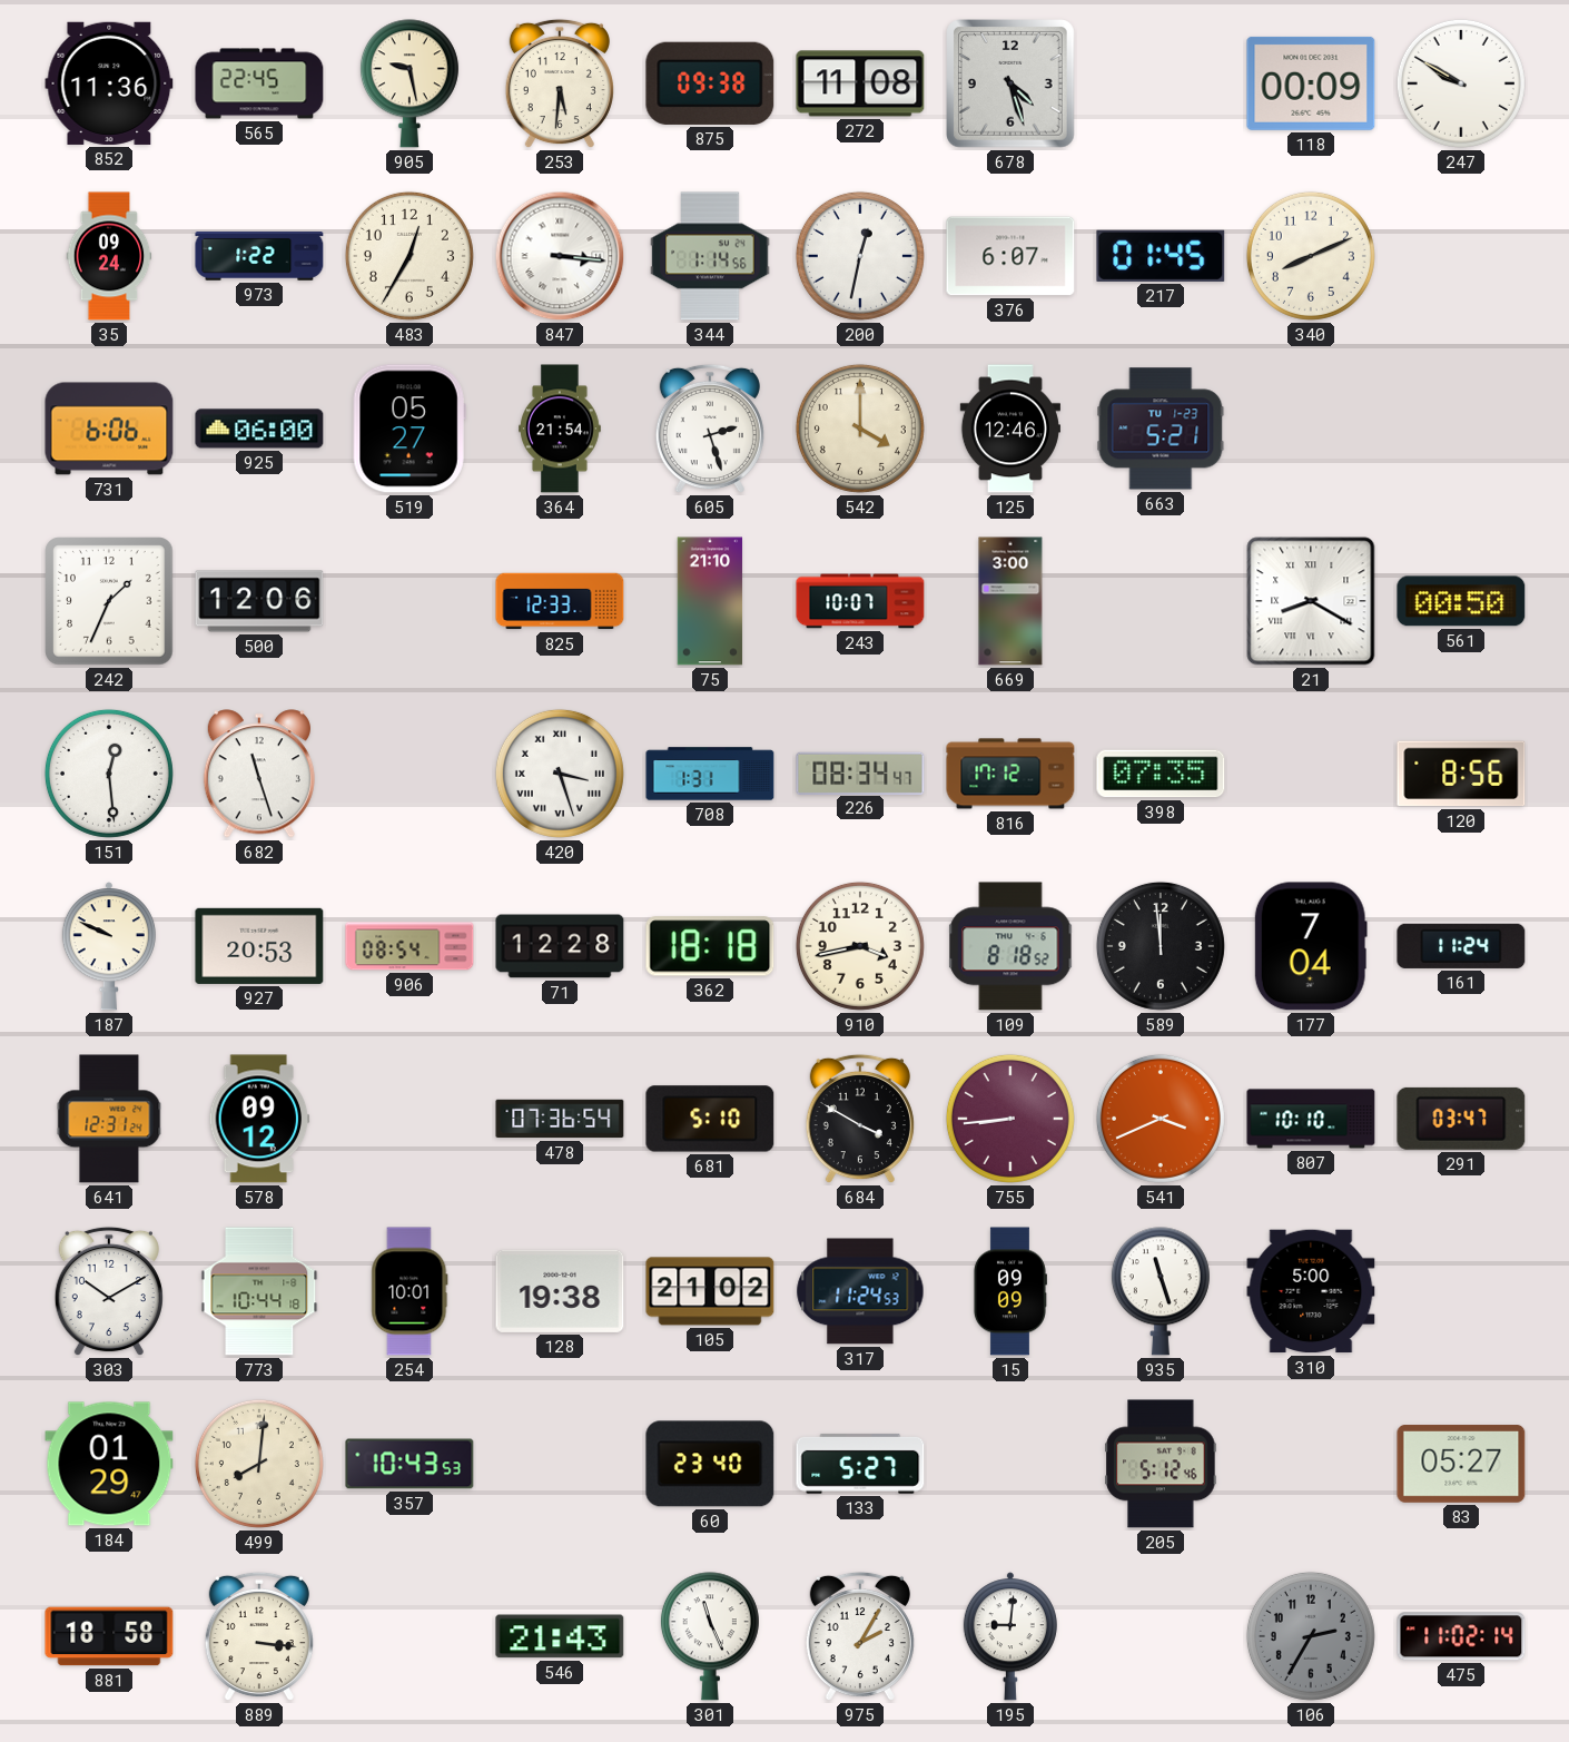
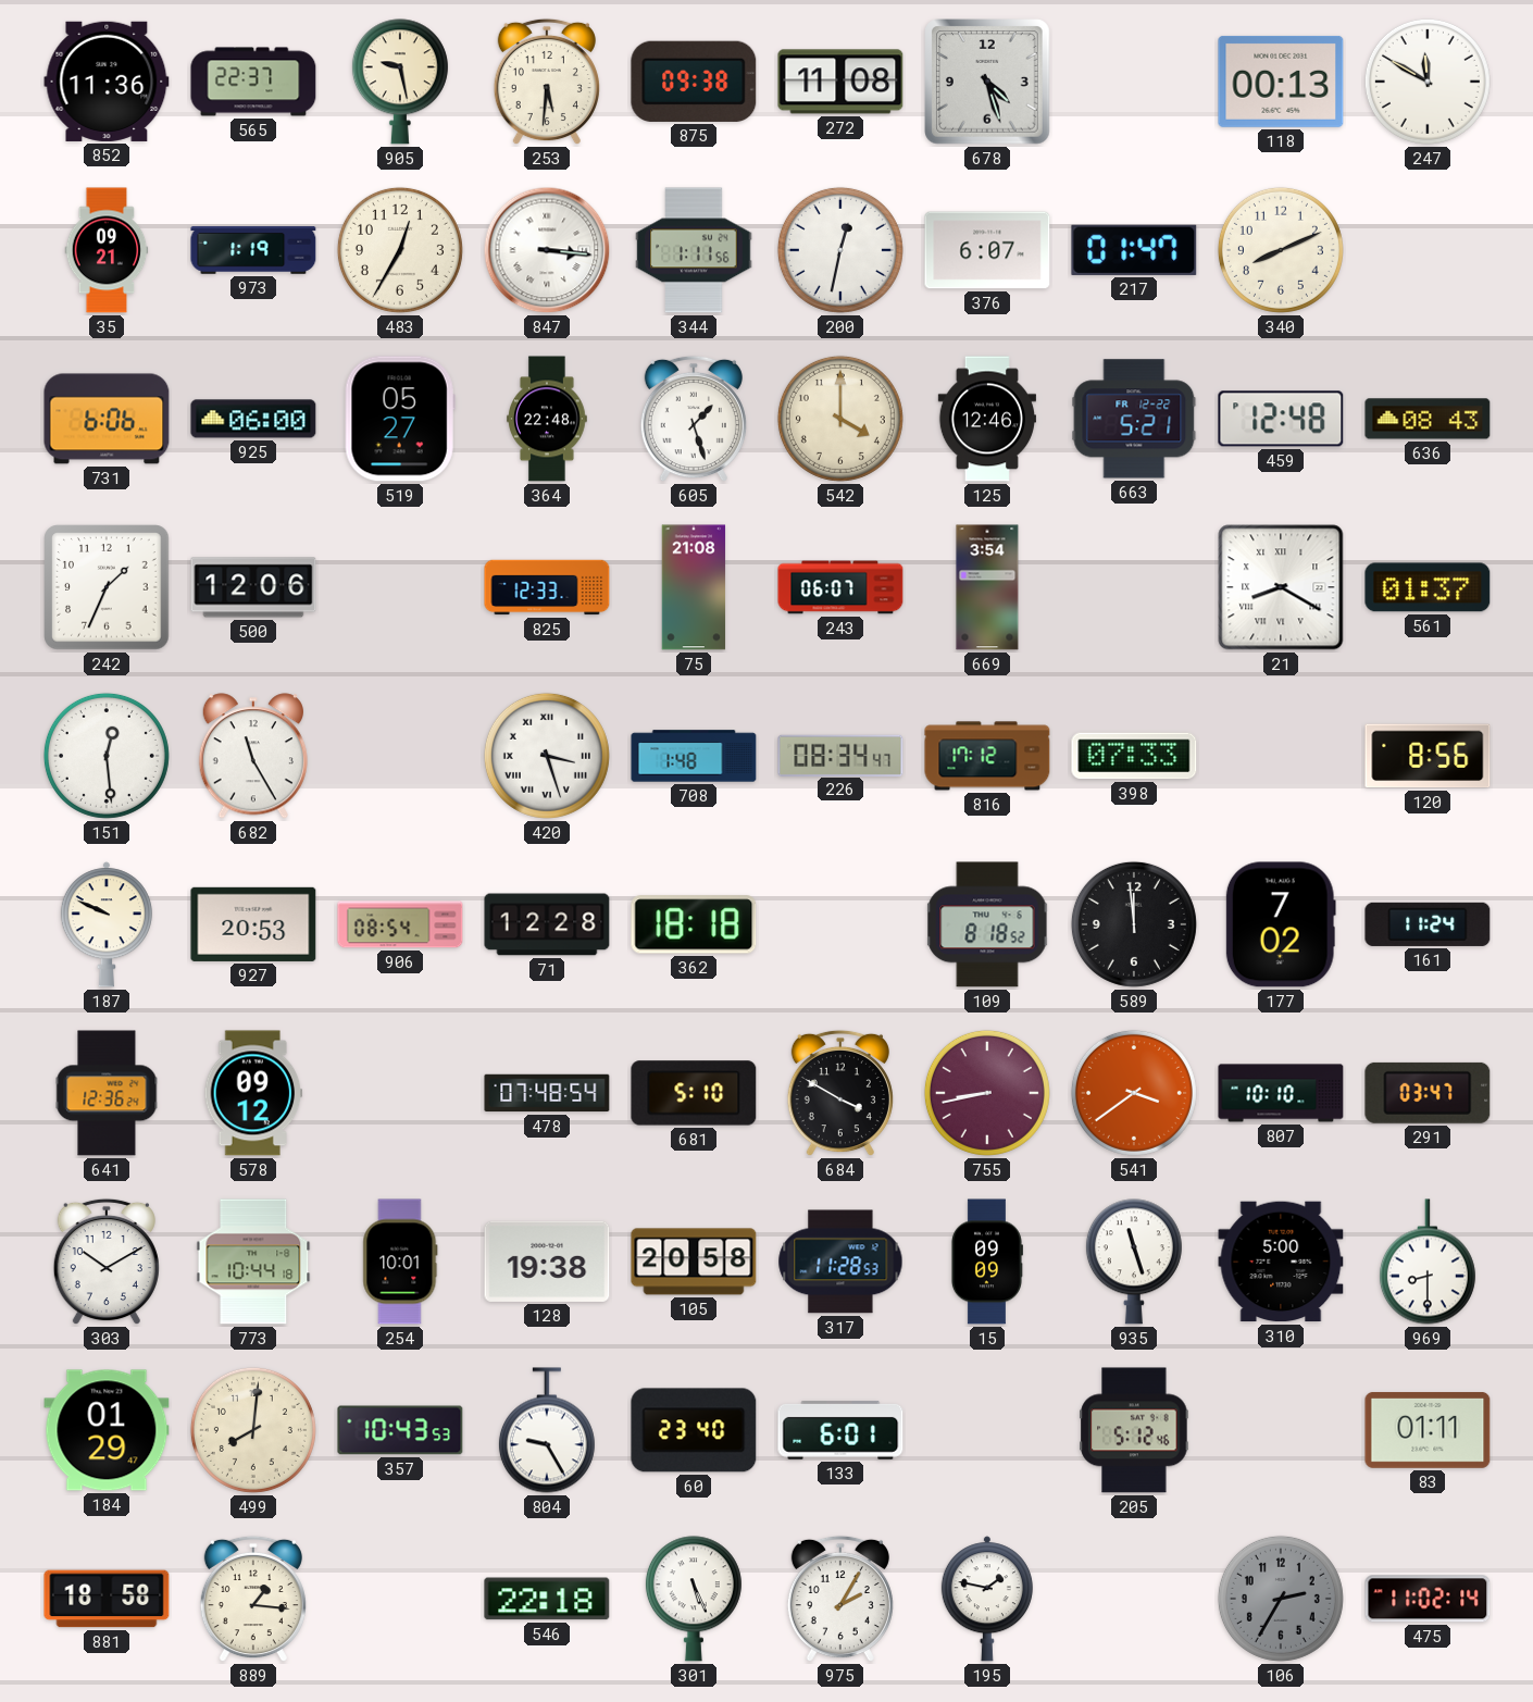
565: 22:45 -> 22:37
118: 00:09 -> 00:13
247: 9:50 -> 11:50
35: 09:24 -> 09:21
973: 1:22 -> 1:19
344: 1:14 -> 1:11
217: 01:45 -> 01:47
364: 21:54 -> 22:48
605: 2:27 -> 1:27
663 date: TU 1-23 -> FR 12-22
459: none -> 12:48
636: none -> 08:43
75: 21:10 -> 21:08
243: 10:07 -> 06:07
669: 3:00 -> 3:54
561: 00:50 -> 01:37
682: 11:27 -> 11:25
708: 1:31 -> 1:48
398: 07:35 -> 07:33
910: 3:43 -> none
177: 7:04 -> 7:02
641: 12:31 -> 12:36
478: 07:36 -> 07:48
755: 8:44 -> 8:43
541: 3:41 -> 3:39
105: 21:02 -> 20:58
317: 11:24 -> 11:28
969: none -> 8:30
804: none -> 9:25
133: 5:27 -> 6:01
83: 05:27 -> 01:11
889: 3:16 -> 1:16
546: 21:43 -> 22:18
301: 11:26 -> 5:26
195: 9:01 -> 1:47
